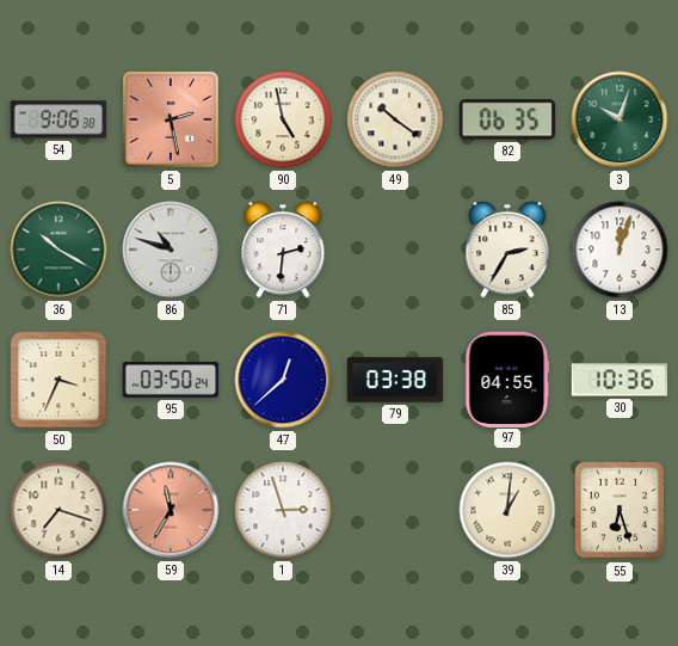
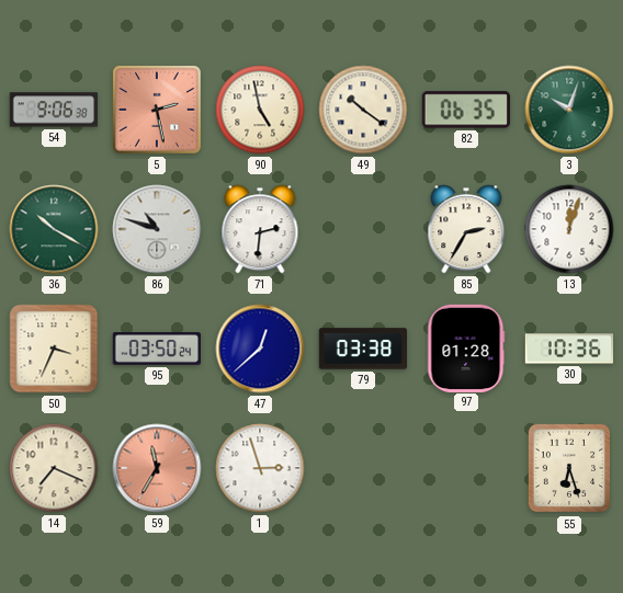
97: 04:55 -> 01:28
14: 7:18 -> 7:19
39: 1:01 -> none
